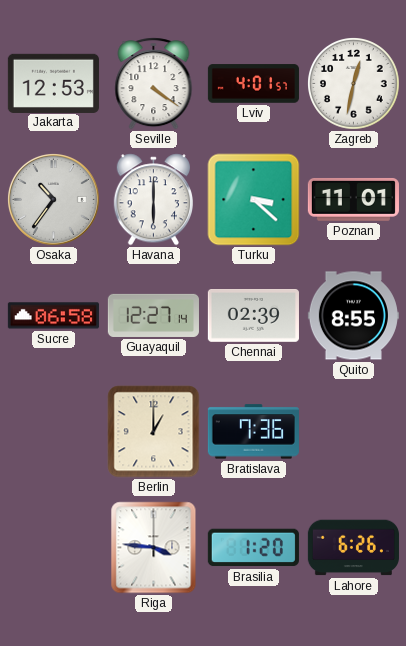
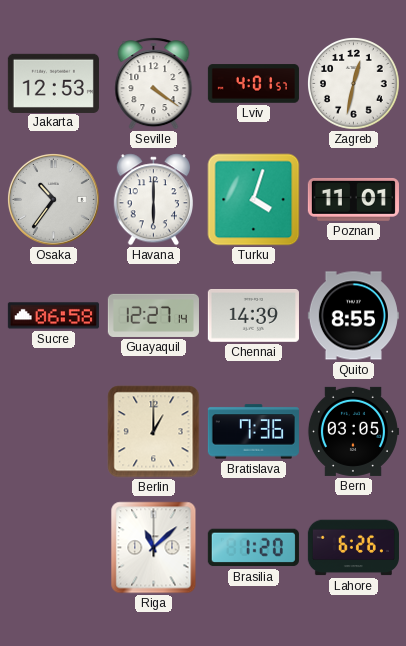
Turku: 3:22 -> 4:03
Chennai: 02:39 -> 14:39
Bern: none -> 03:05
Riga: 3:46 -> 11:08
